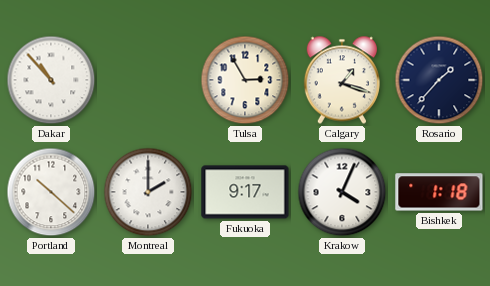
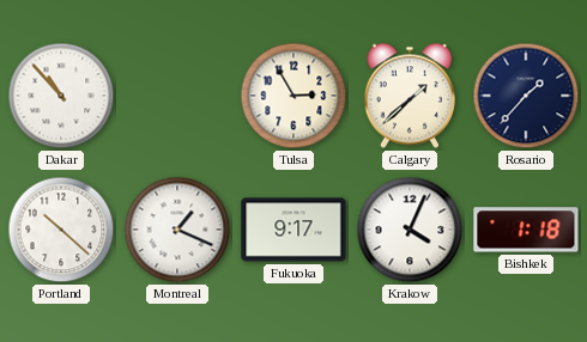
Calgary: 1:18 -> 1:38
Montreal: 2:00 -> 1:19
